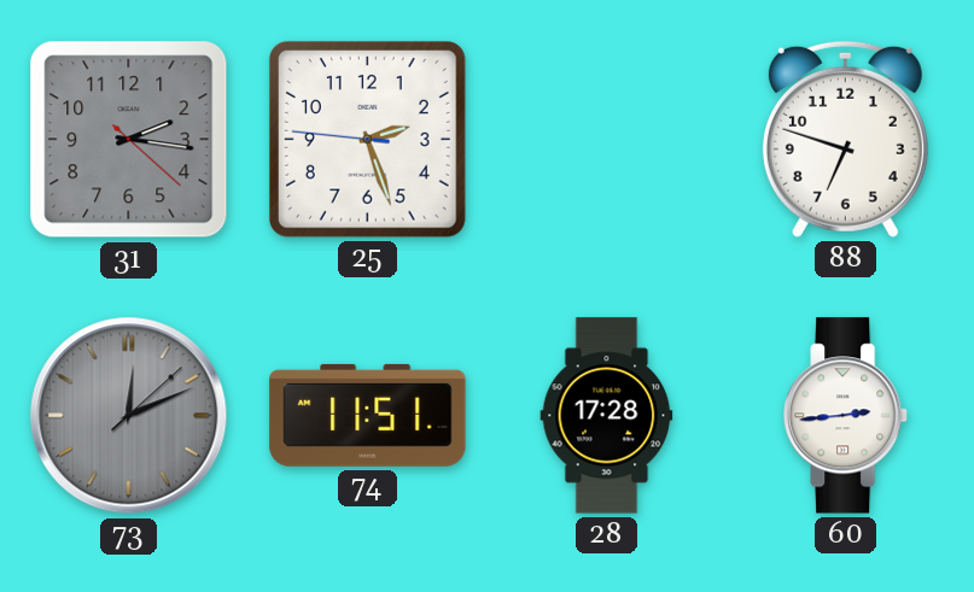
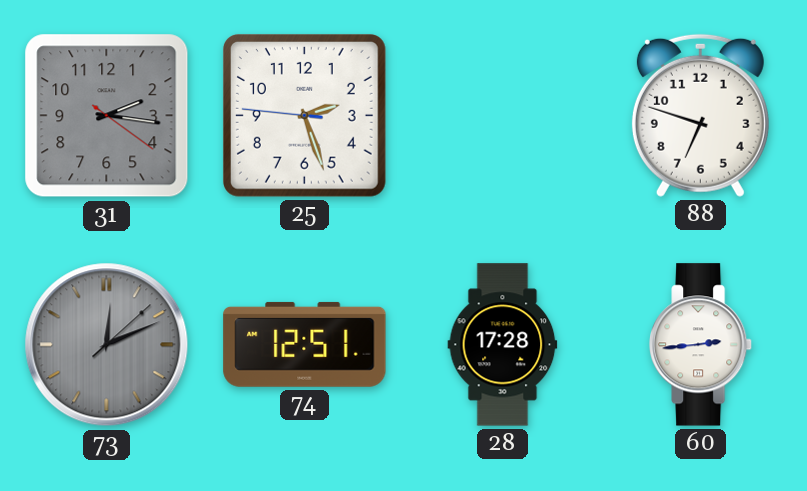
31: 2:16:22 -> 2:16:21
74: 11:51 -> 12:51
